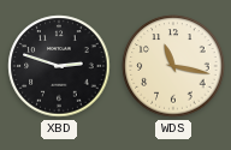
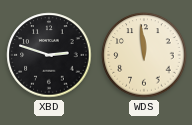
WDS: 11:17 -> 11:59
